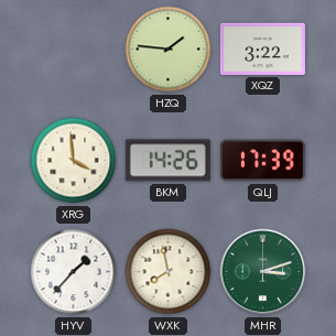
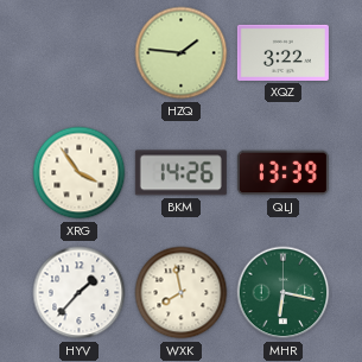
XRG: 3:59 -> 3:54
QLJ: 17:39 -> 13:39
MHR: 3:12 -> 6:17
